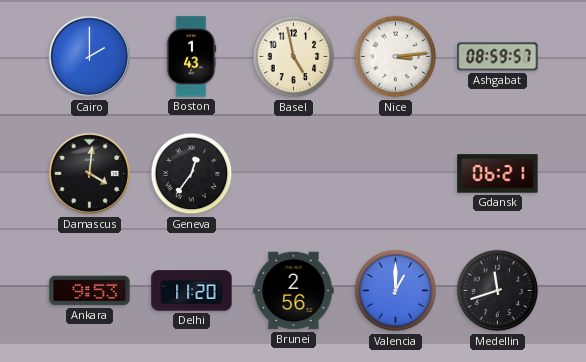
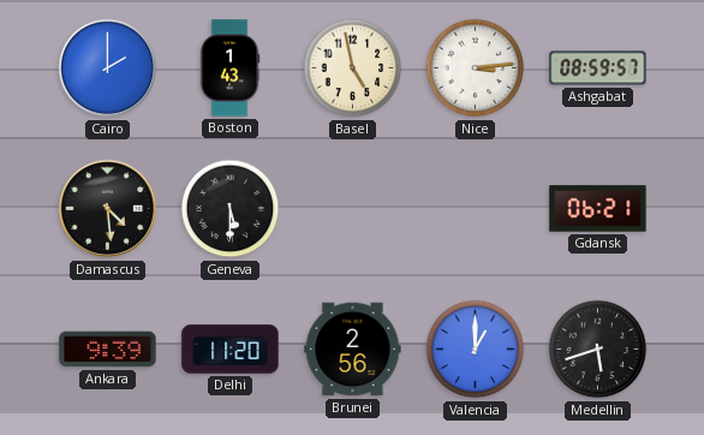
Damascus: 4:01 -> 4:29
Geneva: 12:36 -> 5:30
Ankara: 9:53 -> 9:39
Medellin: 11:42 -> 5:42
